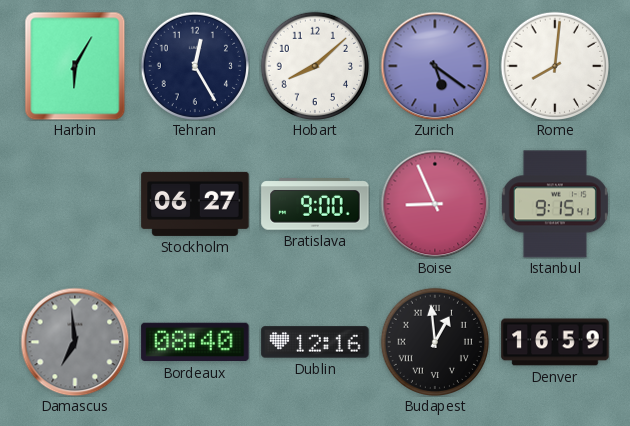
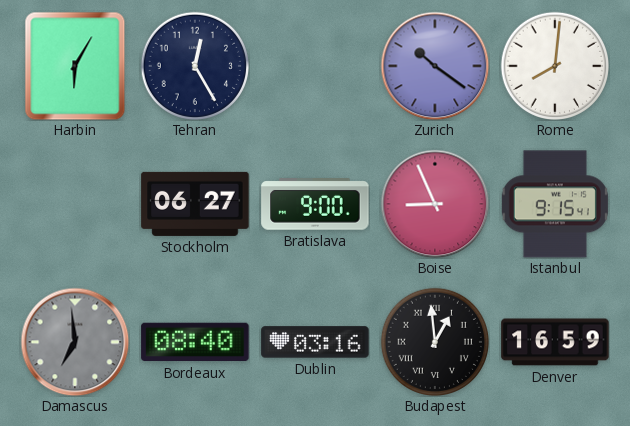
Hobart: 8:08 -> none
Zurich: 5:21 -> 10:21
Dublin: 12:16 -> 03:16
